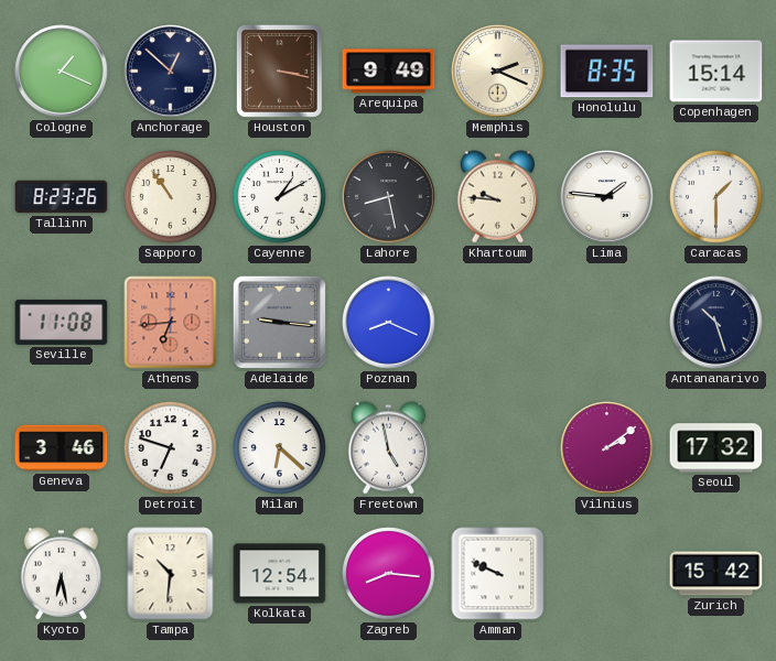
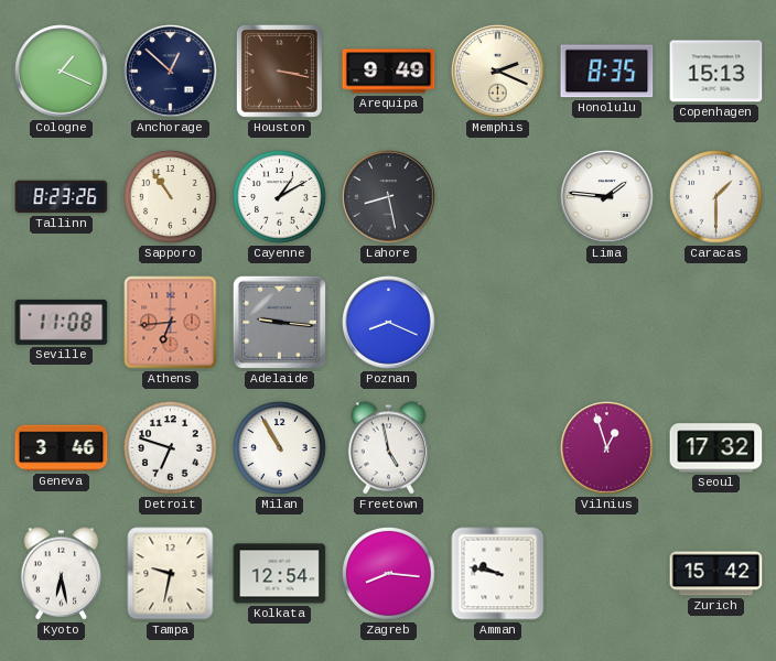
Copenhagen: 15:14 -> 15:13
Khartoum: 9:46 -> none
Antananarivo: 10:27 -> none
Milan: 6:22 -> 10:55
Vilnius: 2:09 -> 12:57
Tampa: 10:31 -> 9:32
Amman: 9:49 -> 9:47
